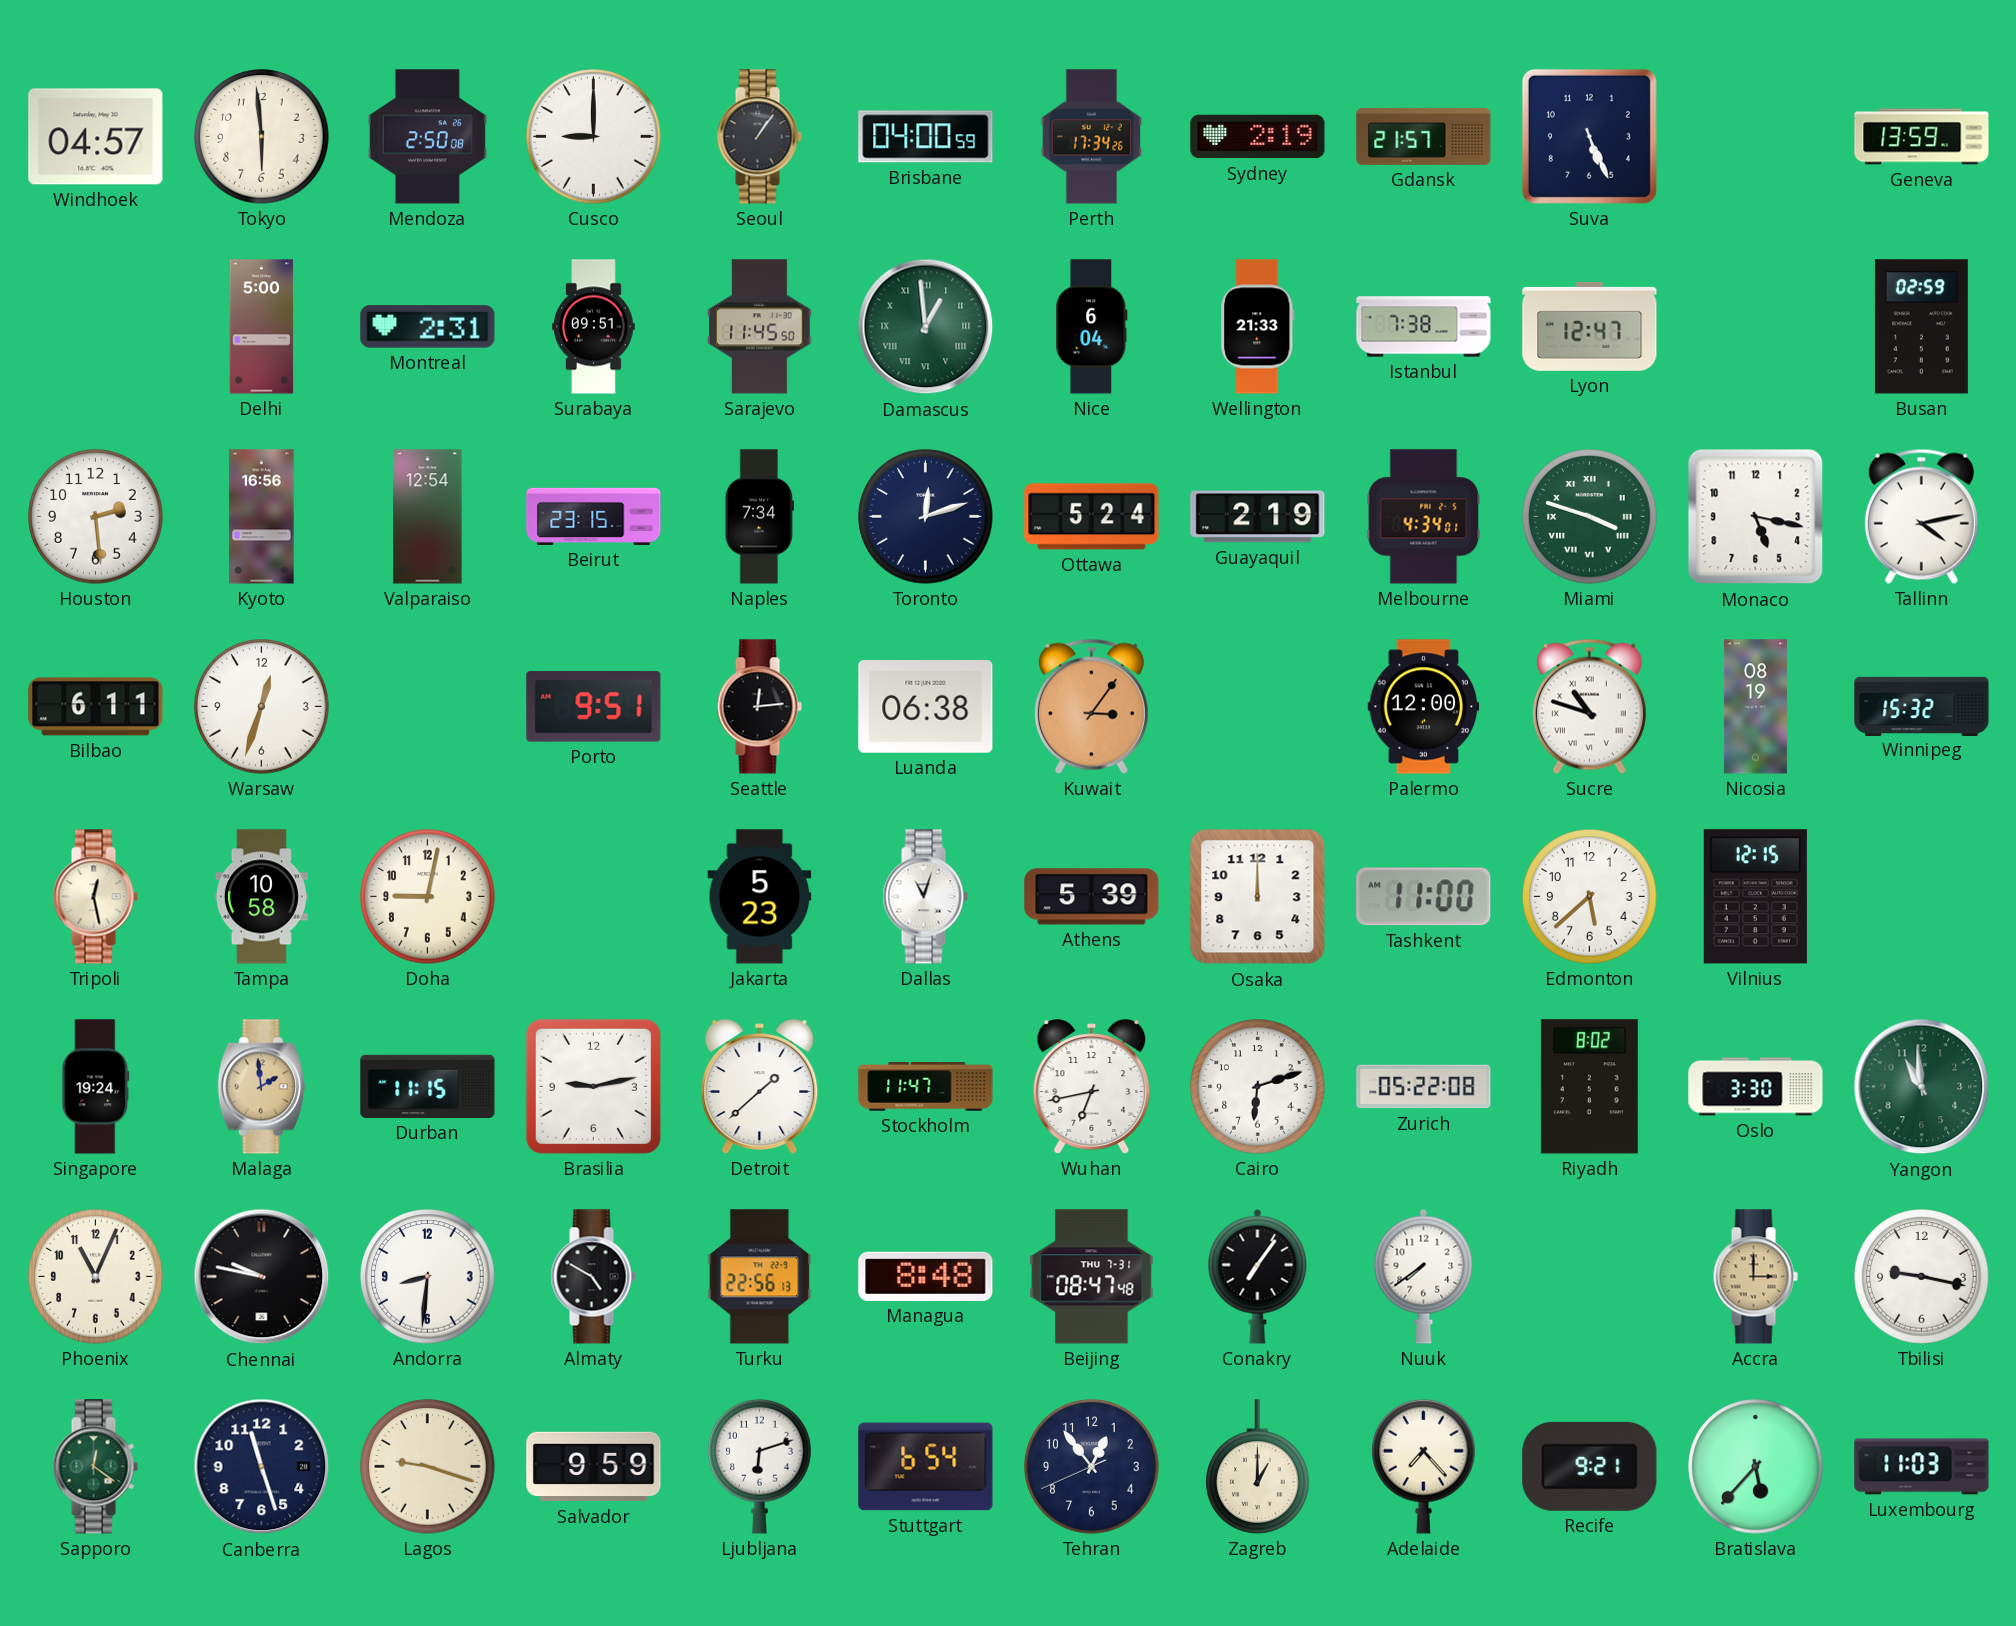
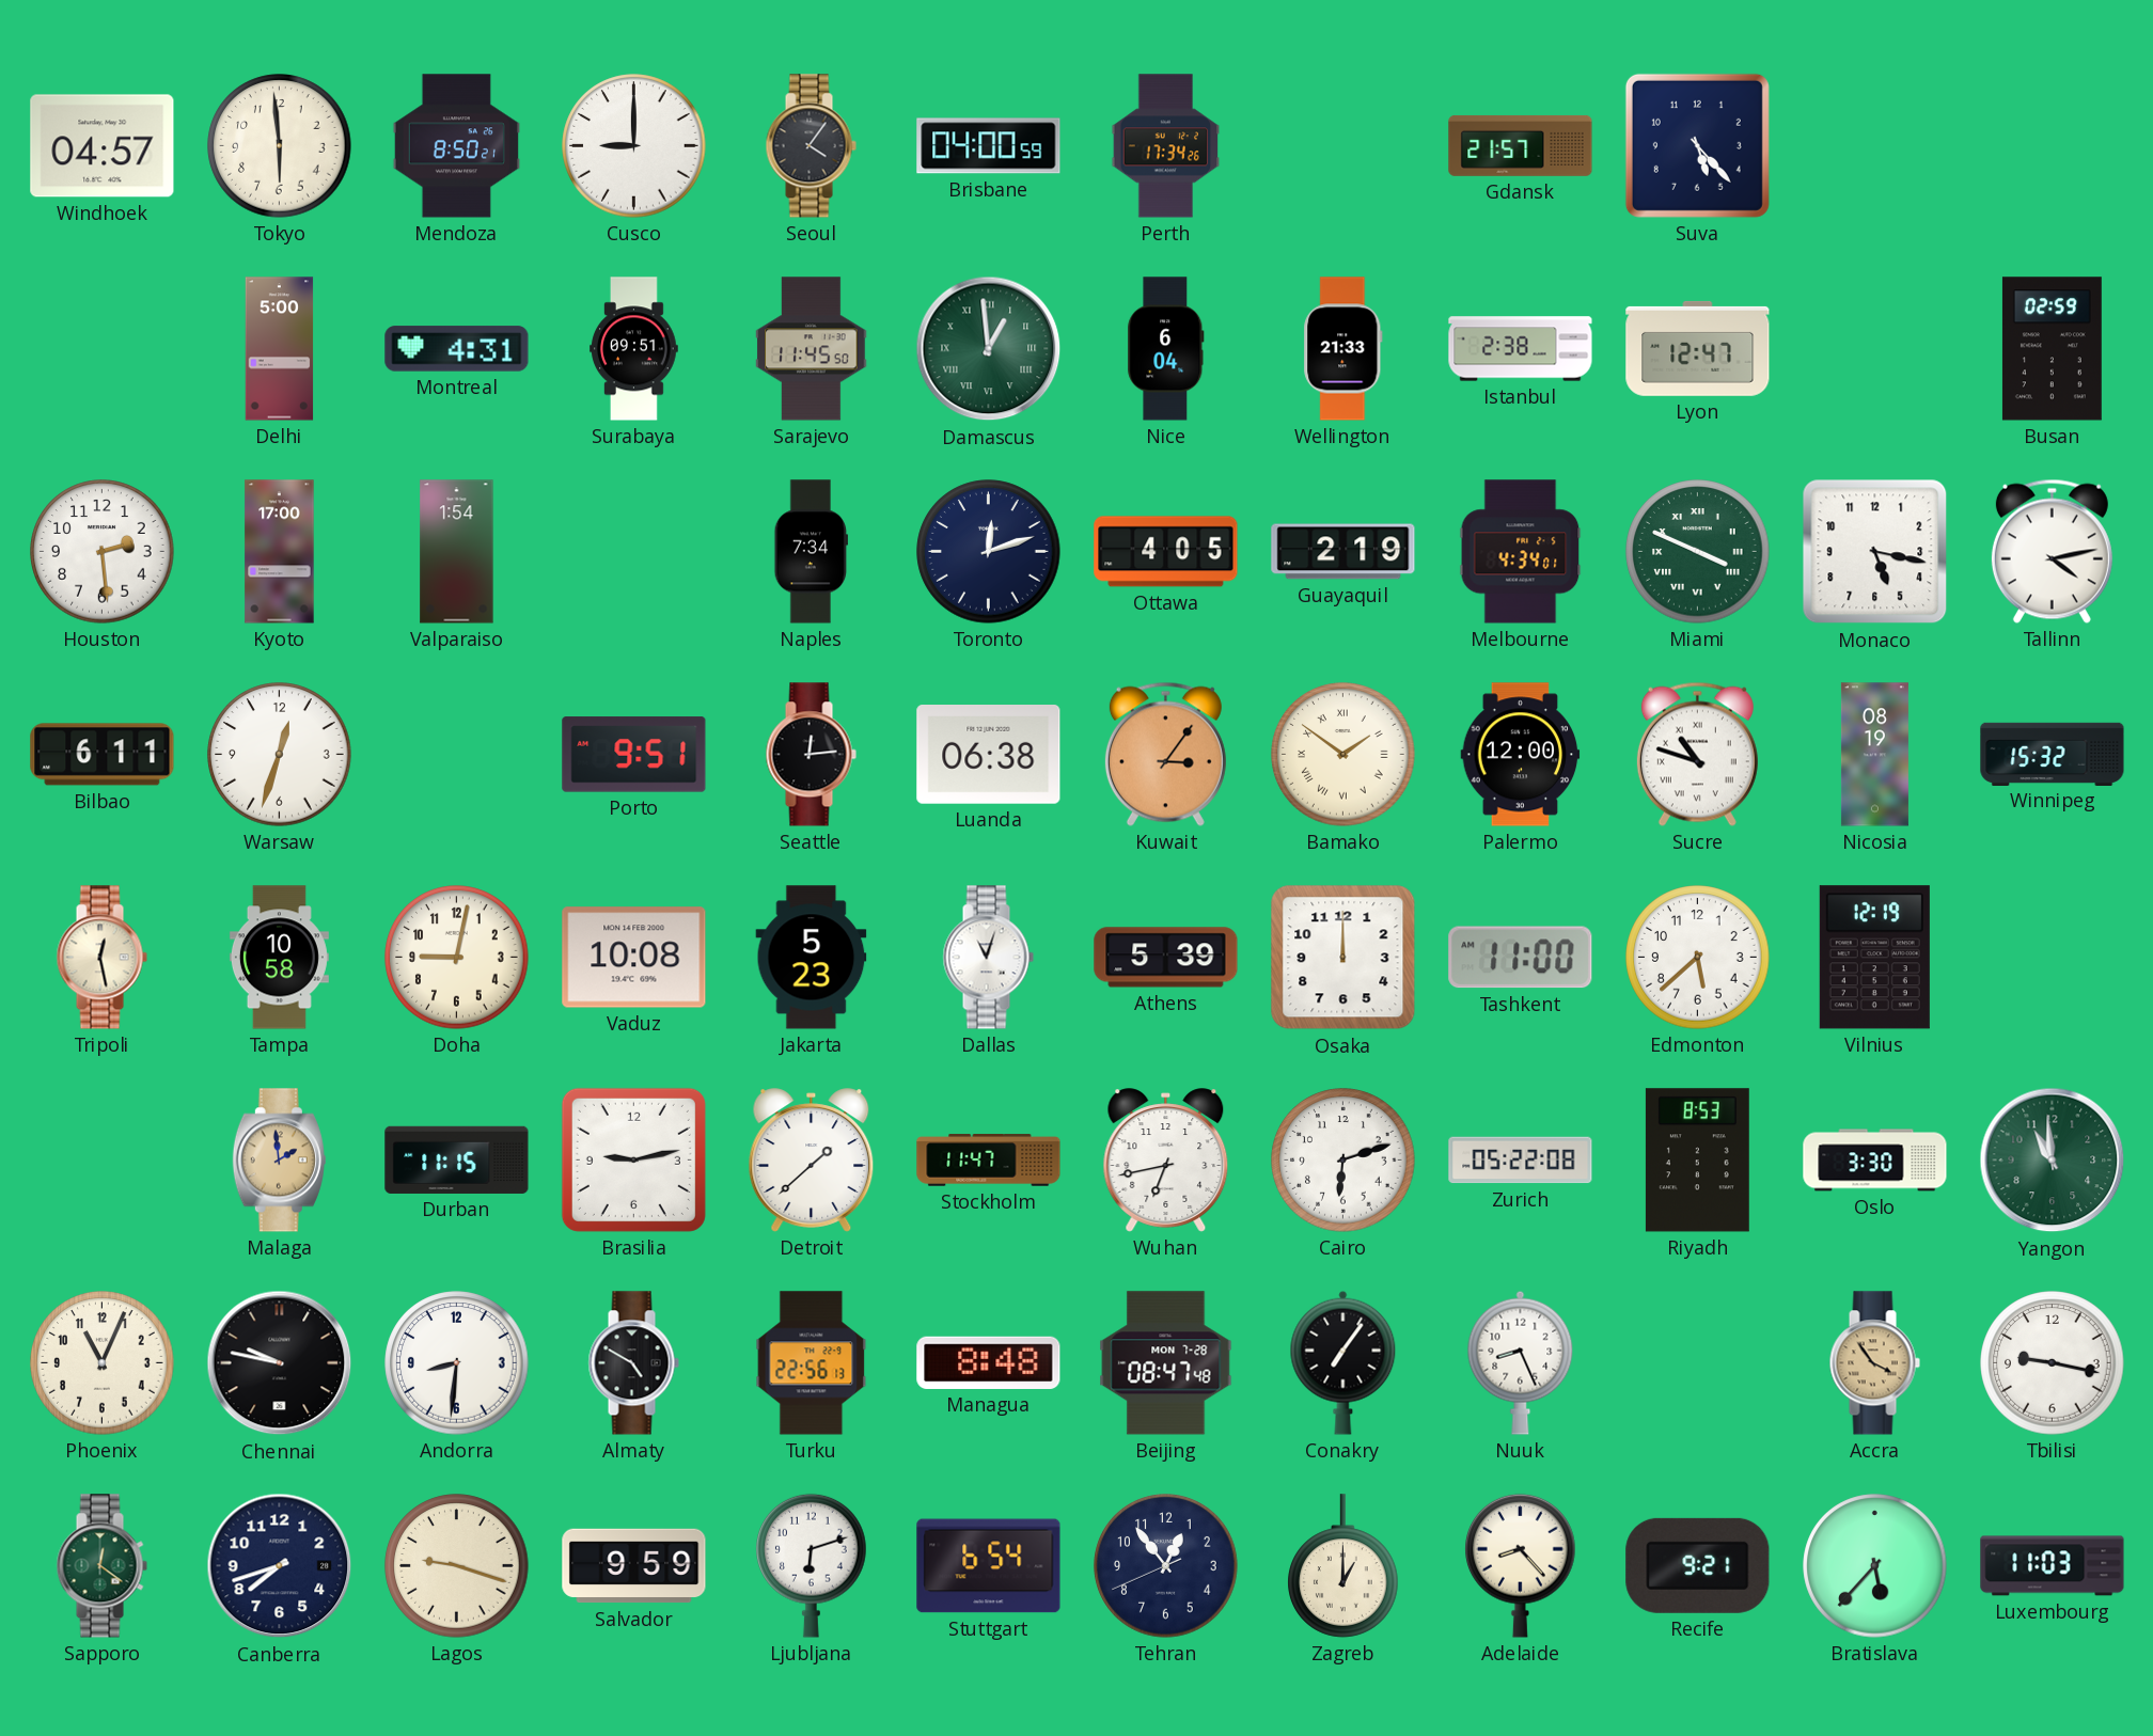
Mendoza: 2:50 -> 8:50
Seoul: 1:06 -> 4:06
Sydney: 2:19 -> none
Suva: 5:26 -> 5:23
Geneva: 13:59 -> none
Montreal: 2:31 -> 4:31
Istanbul: 7:38 -> 2:38
Kyoto: 16:56 -> 17:00
Valparaiso: 12:54 -> 1:54
Beirut: 23:15 -> none
Ottawa: 5:24 -> 4:05
Miami: 3:48 -> 3:49
Bamako: none -> 1:51
Vaduz: none -> 10:08
Vilnius: 12:15 -> 12:19
Singapore: 19:24 -> none
Riyadh: 8:02 -> 8:53
Beijing date: THU 7-31 -> MON 7-28
Nuuk: 7:39 -> 8:26
Accra: 3:00 -> 3:54
Canberra: 11:27 -> 7:42
Adelaide: 7:23 -> 8:23
